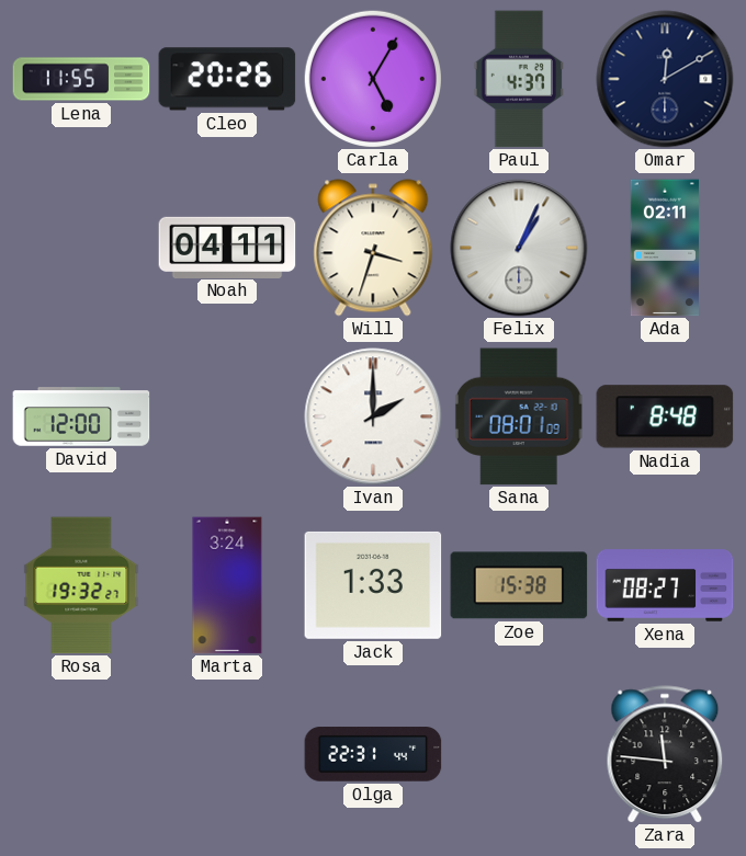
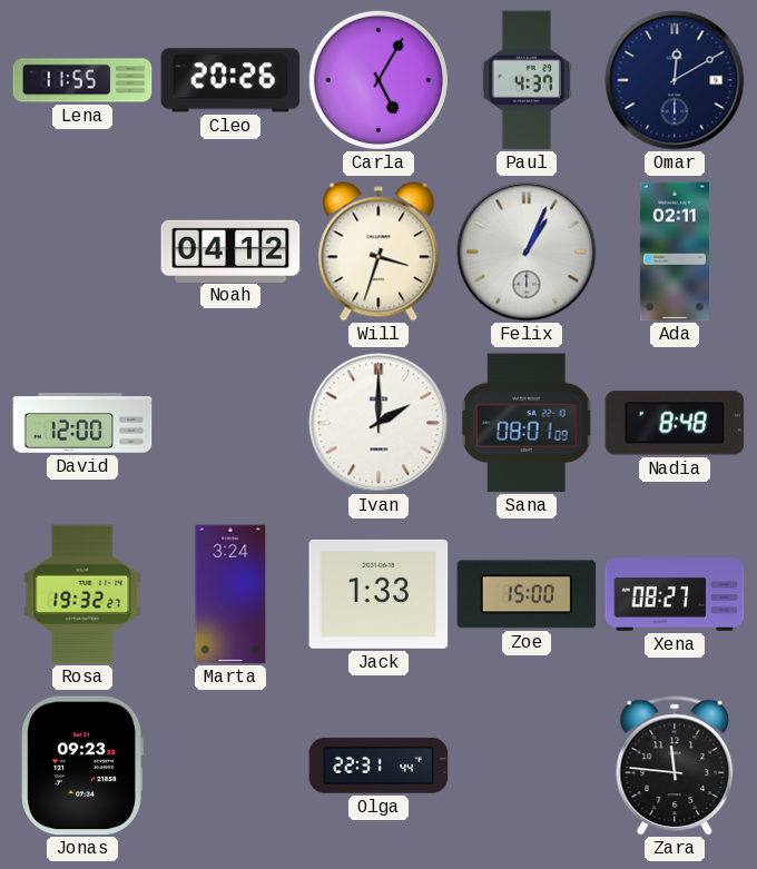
Noah: 04:11 -> 04:12
Zoe: 15:38 -> 15:00
Jonas: none -> 09:23
